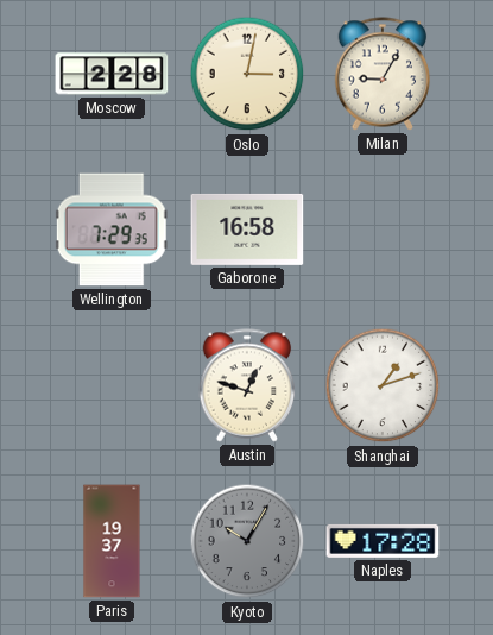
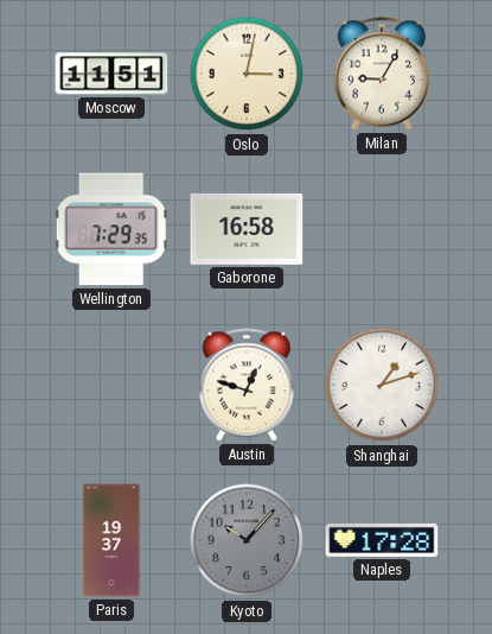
Moscow: 2:28 -> 11:51
Kyoto: 10:05 -> 10:07
